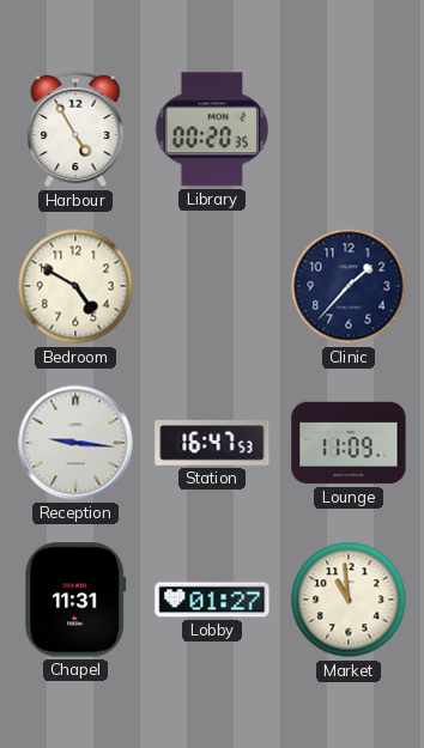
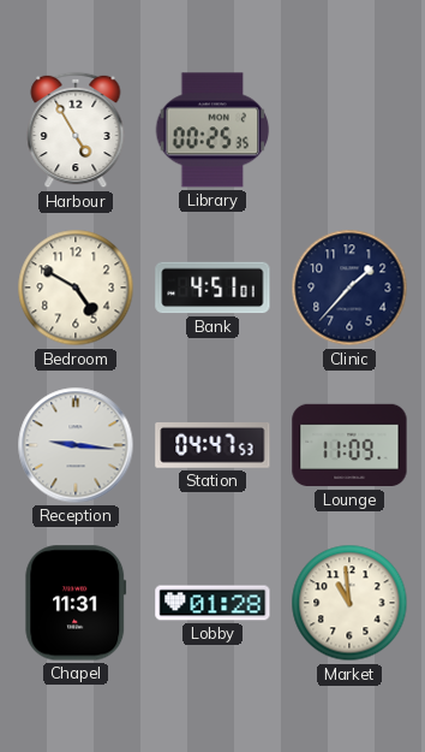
Library: 00:20 -> 00:25
Bank: none -> 4:51
Station: 16:47 -> 04:47
Lobby: 01:27 -> 01:28
